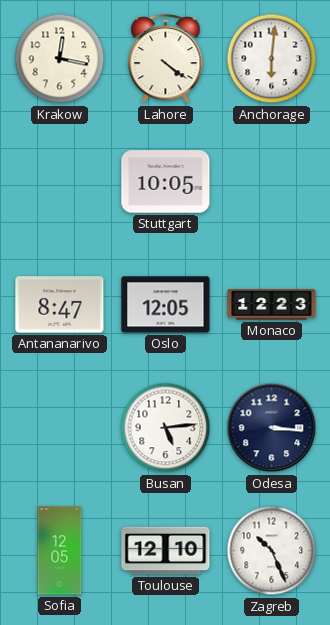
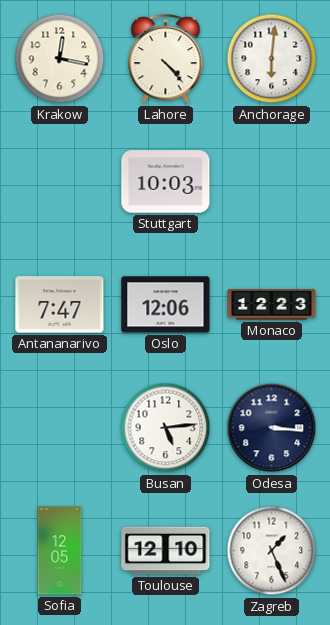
Lahore: 4:21 -> 4:23
Stuttgart: 10:05 -> 10:03
Antananarivo: 8:47 -> 7:47
Oslo: 12:05 -> 12:06
Zagreb: 10:26 -> 1:26
